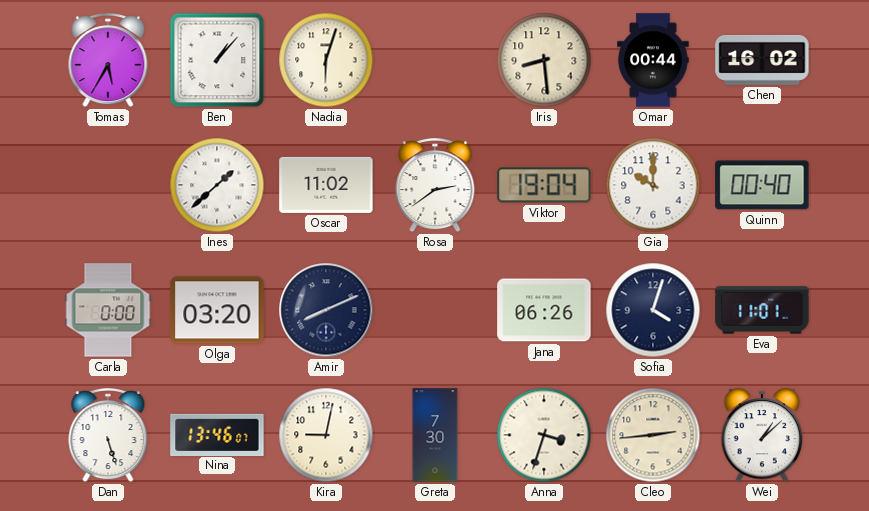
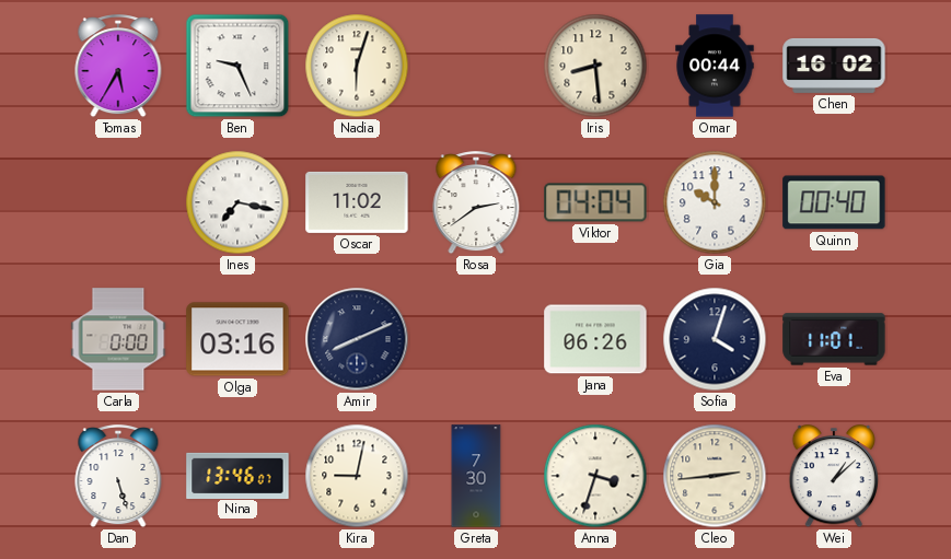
Ben: 1:07 -> 9:26
Ines: 1:38 -> 7:17
Viktor: 19:04 -> 04:04
Olga: 03:20 -> 03:16
